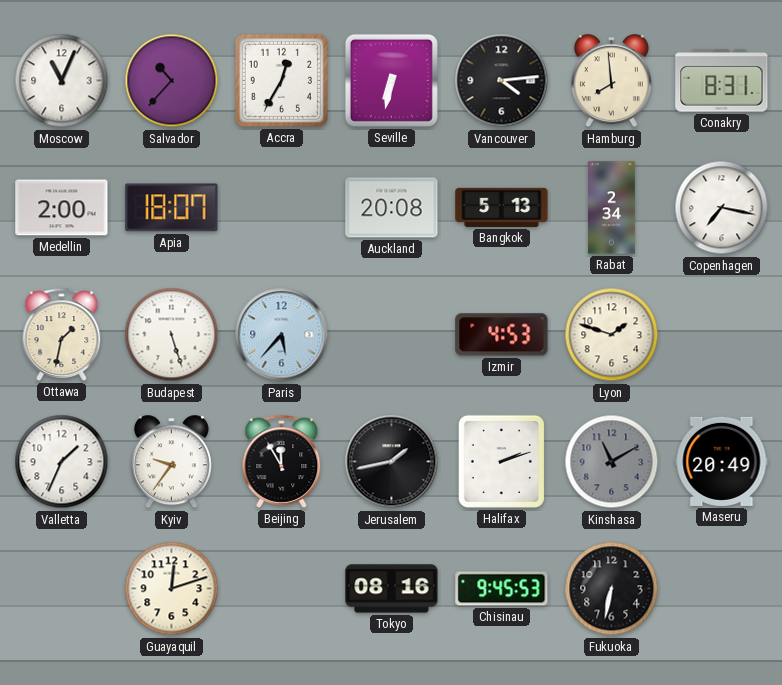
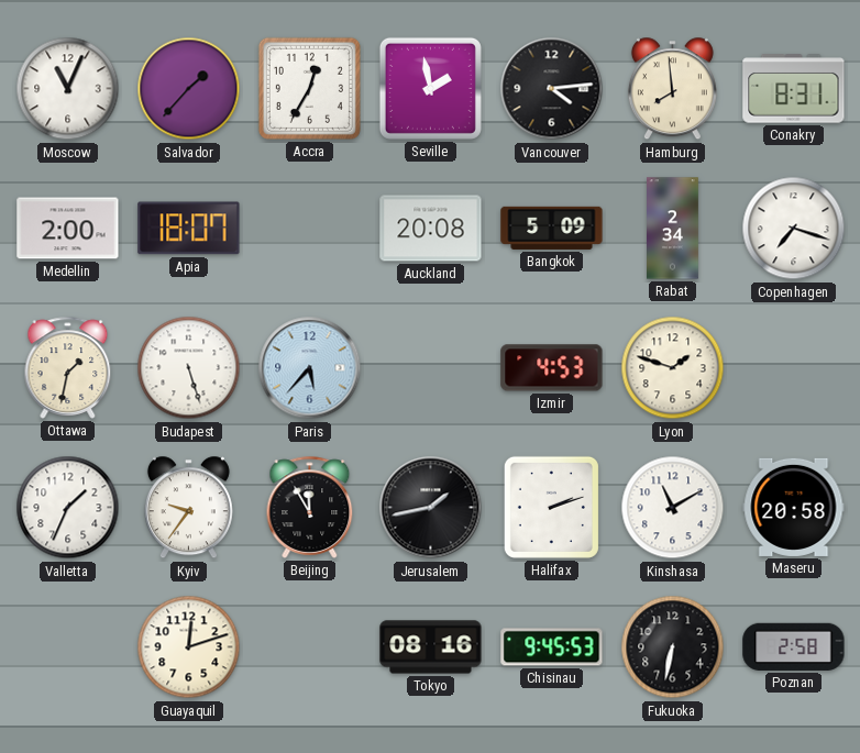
Salvador: 10:37 -> 1:37
Seville: 6:32 -> 1:58
Bangkok: 5:13 -> 5:09
Copenhagen: 7:17 -> 7:18
Kinshasa dial: grey -> white
Maseru: 20:49 -> 20:58
Poznan: none -> 2:58
